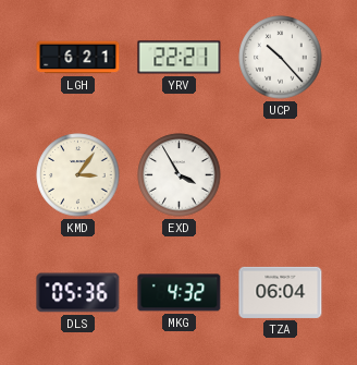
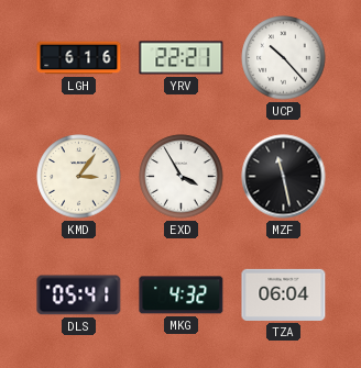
LGH: 6:21 -> 6:16
MZF: none -> 11:28
DLS: 05:36 -> 05:41
